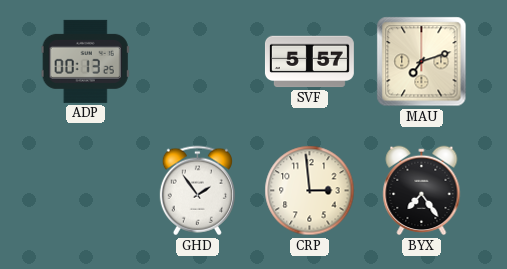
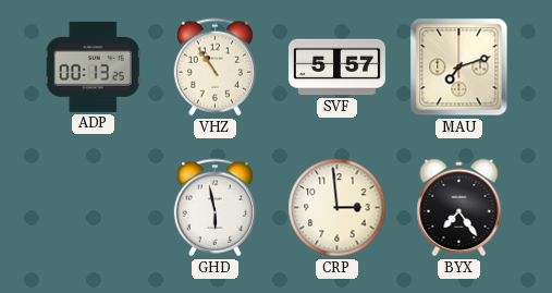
VHZ: none -> 10:54
GHD: 1:54 -> 5:58
